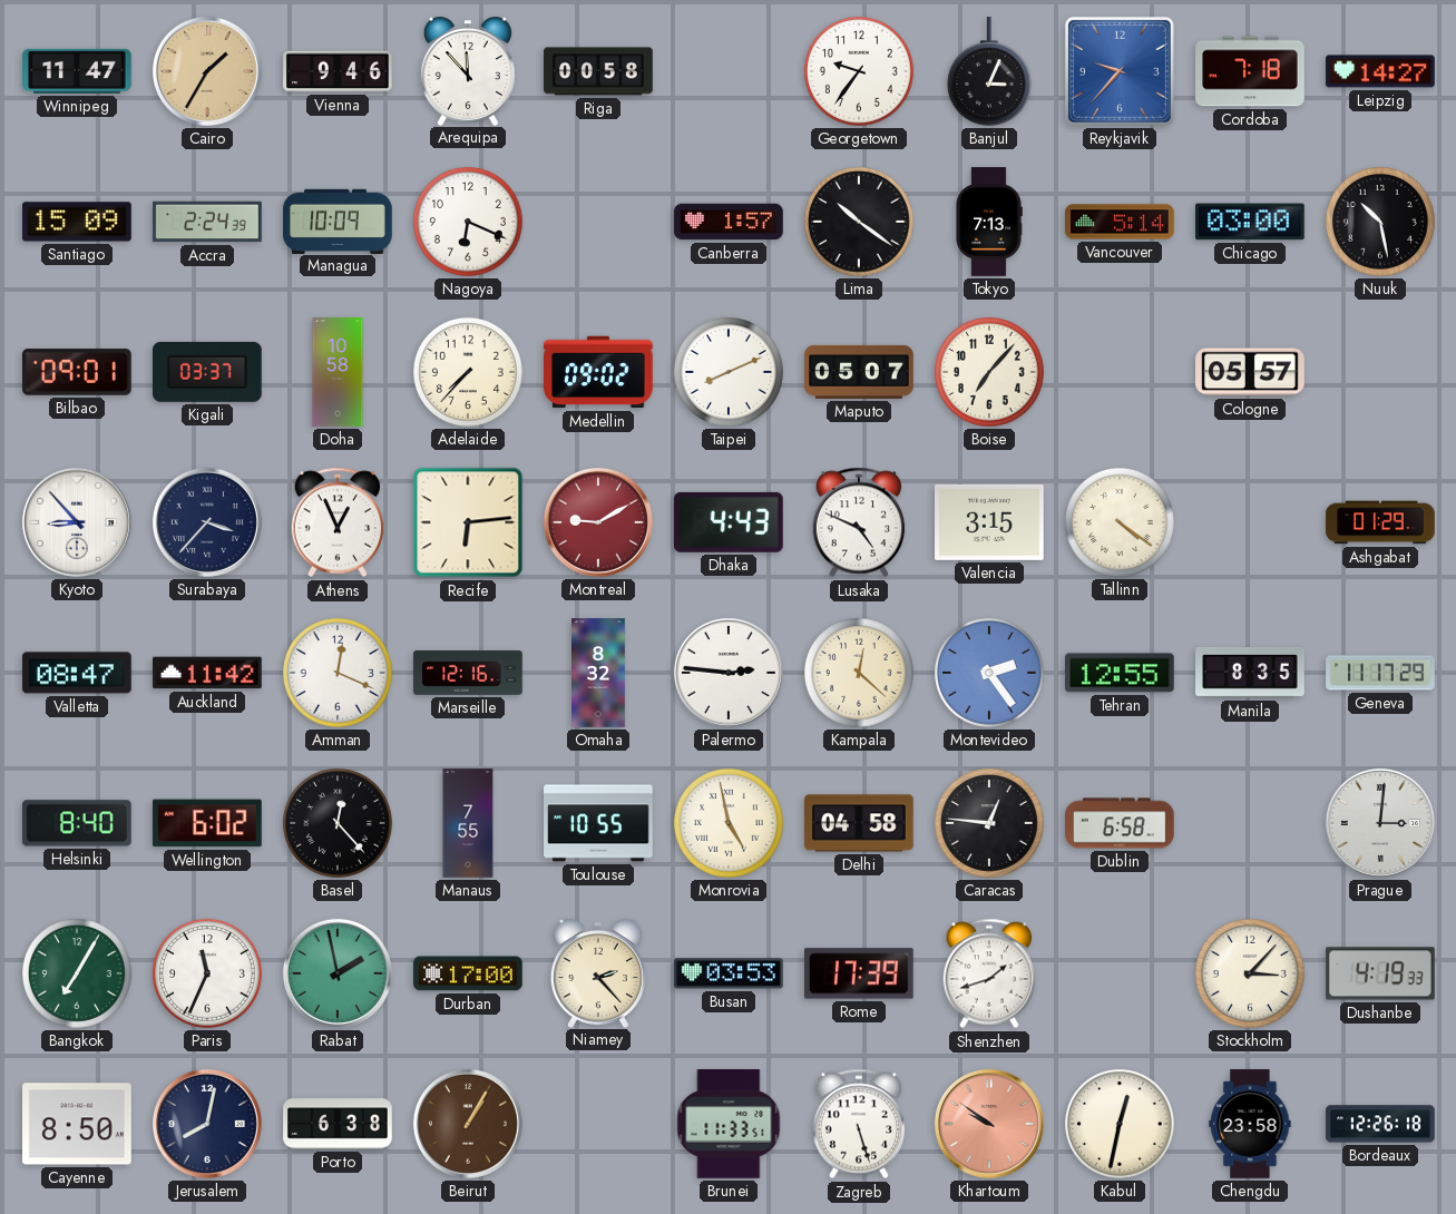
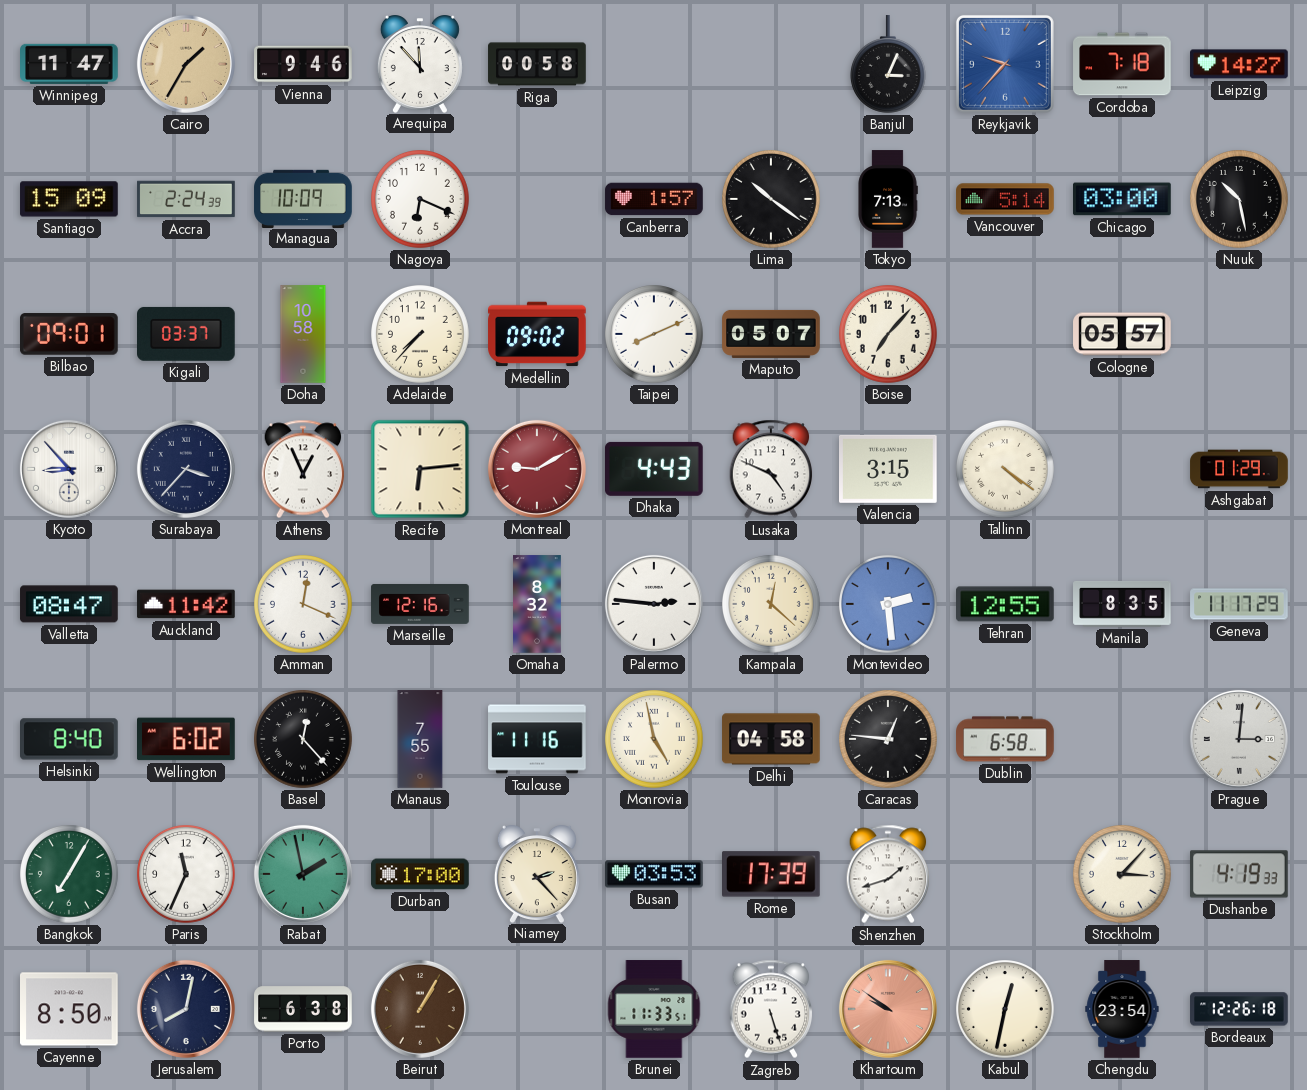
Georgetown: 9:36 -> none
Montevideo: 2:24 -> 2:29
Toulouse: 10:55 -> 11:16
Chengdu: 23:58 -> 23:54
